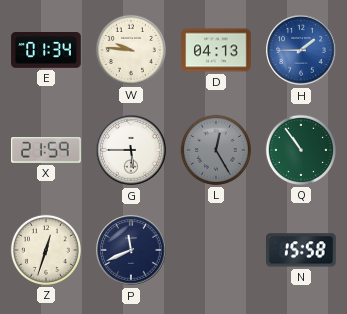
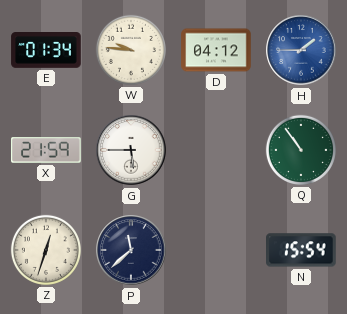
D: 04:13 -> 04:12
L: 12:25 -> none
P: 11:41 -> 11:38
N: 15:58 -> 15:54
